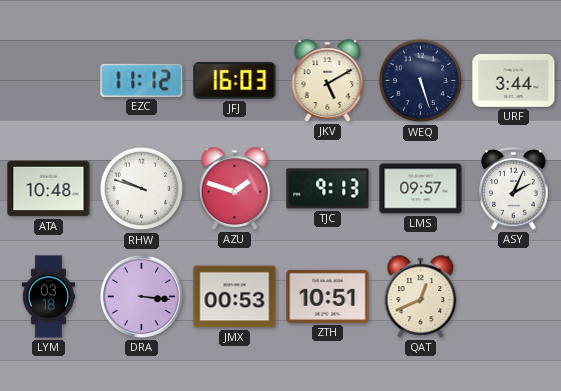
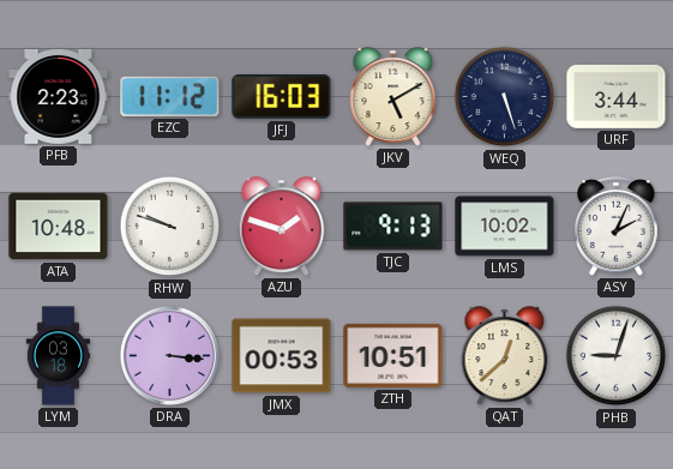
PFB: none -> 2:23
LMS: 09:57 -> 10:02
QAT: 12:41 -> 12:38
PHB: none -> 9:03
